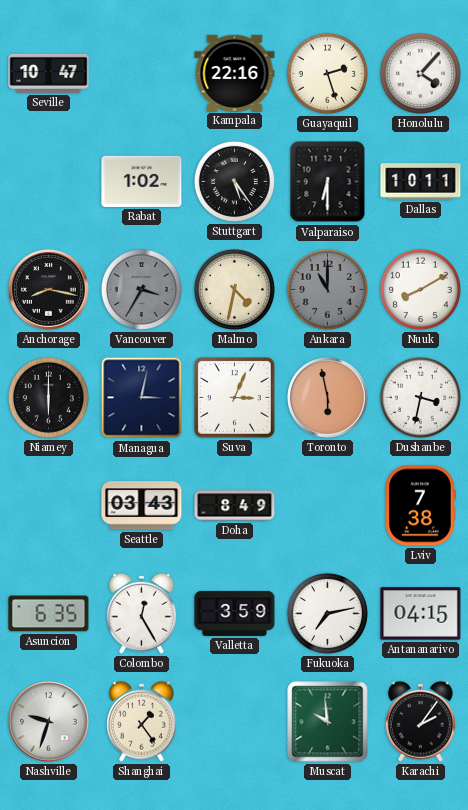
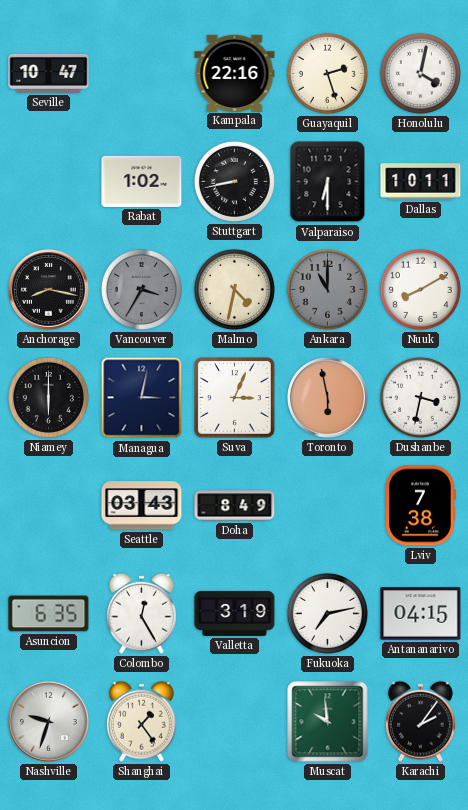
Honolulu: 4:07 -> 4:02
Stuttgart: 5:24 -> 8:43
Valletta: 3:59 -> 3:19
